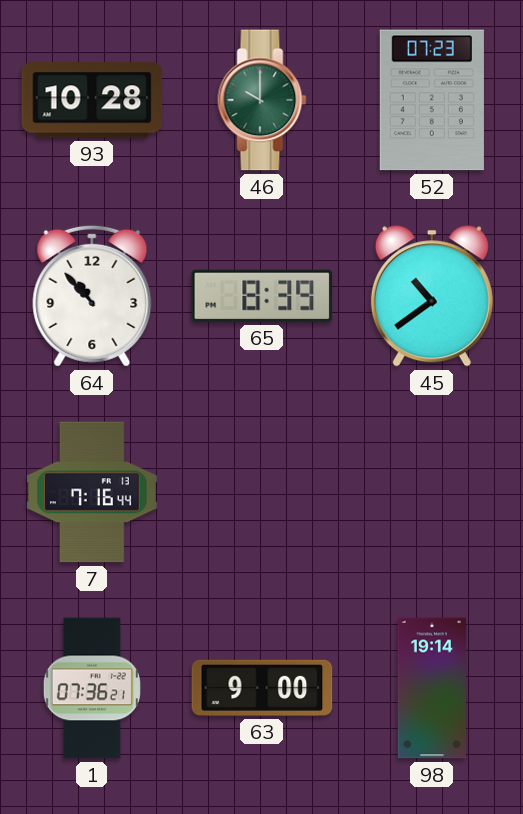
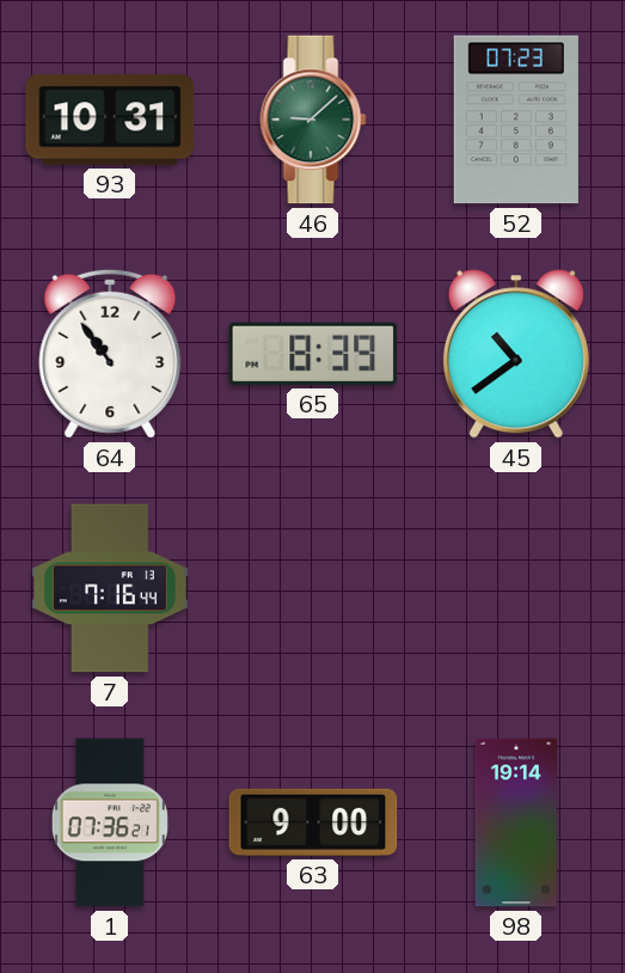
93: 10:28 -> 10:31
46: 10:00 -> 9:08
64: 10:53 -> 10:54
